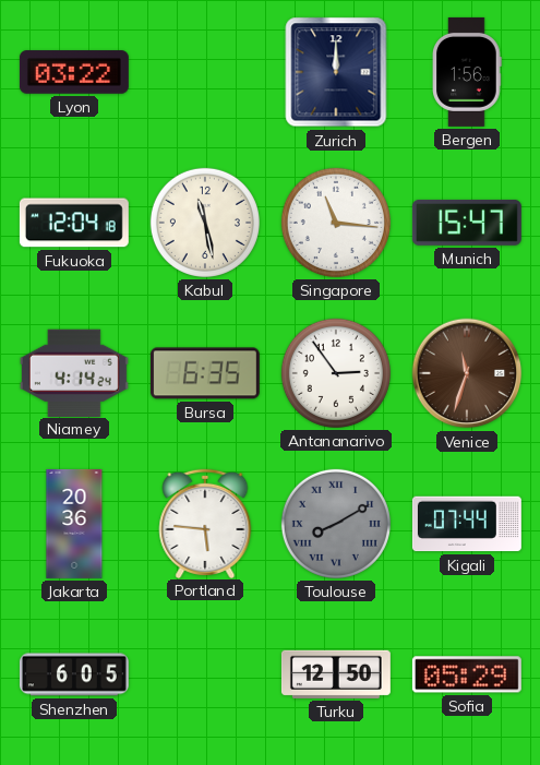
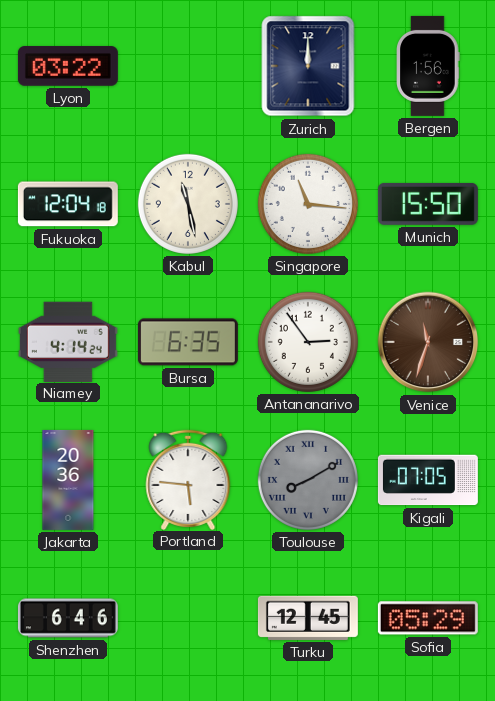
Munich: 15:47 -> 15:50
Kigali: 07:44 -> 07:05
Shenzhen: 6:05 -> 6:46
Turku: 12:50 -> 12:45
